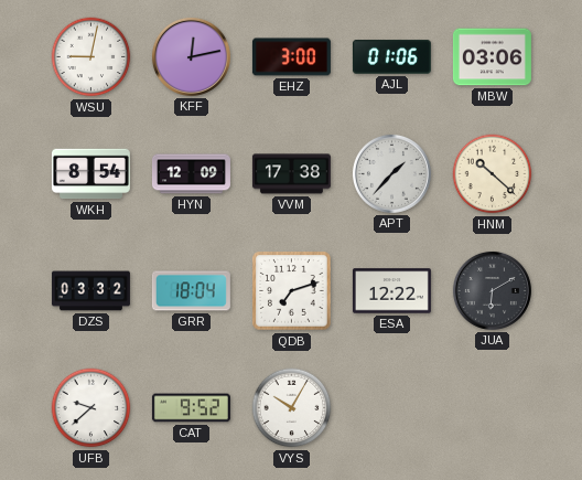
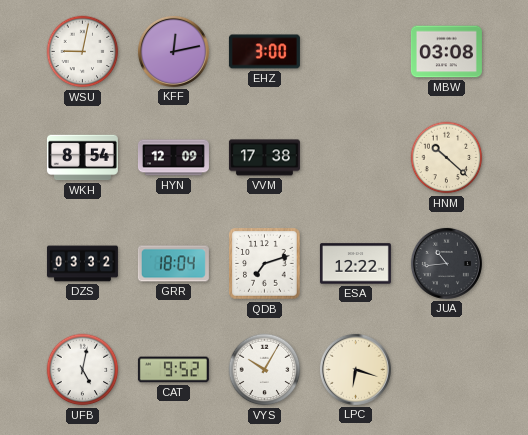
AJL: 01:06 -> none
MBW: 03:06 -> 03:08
APT: 1:37 -> none
JUA: 6:10 -> 10:44
UFB: 9:38 -> 5:02
LPC: none -> 6:18
